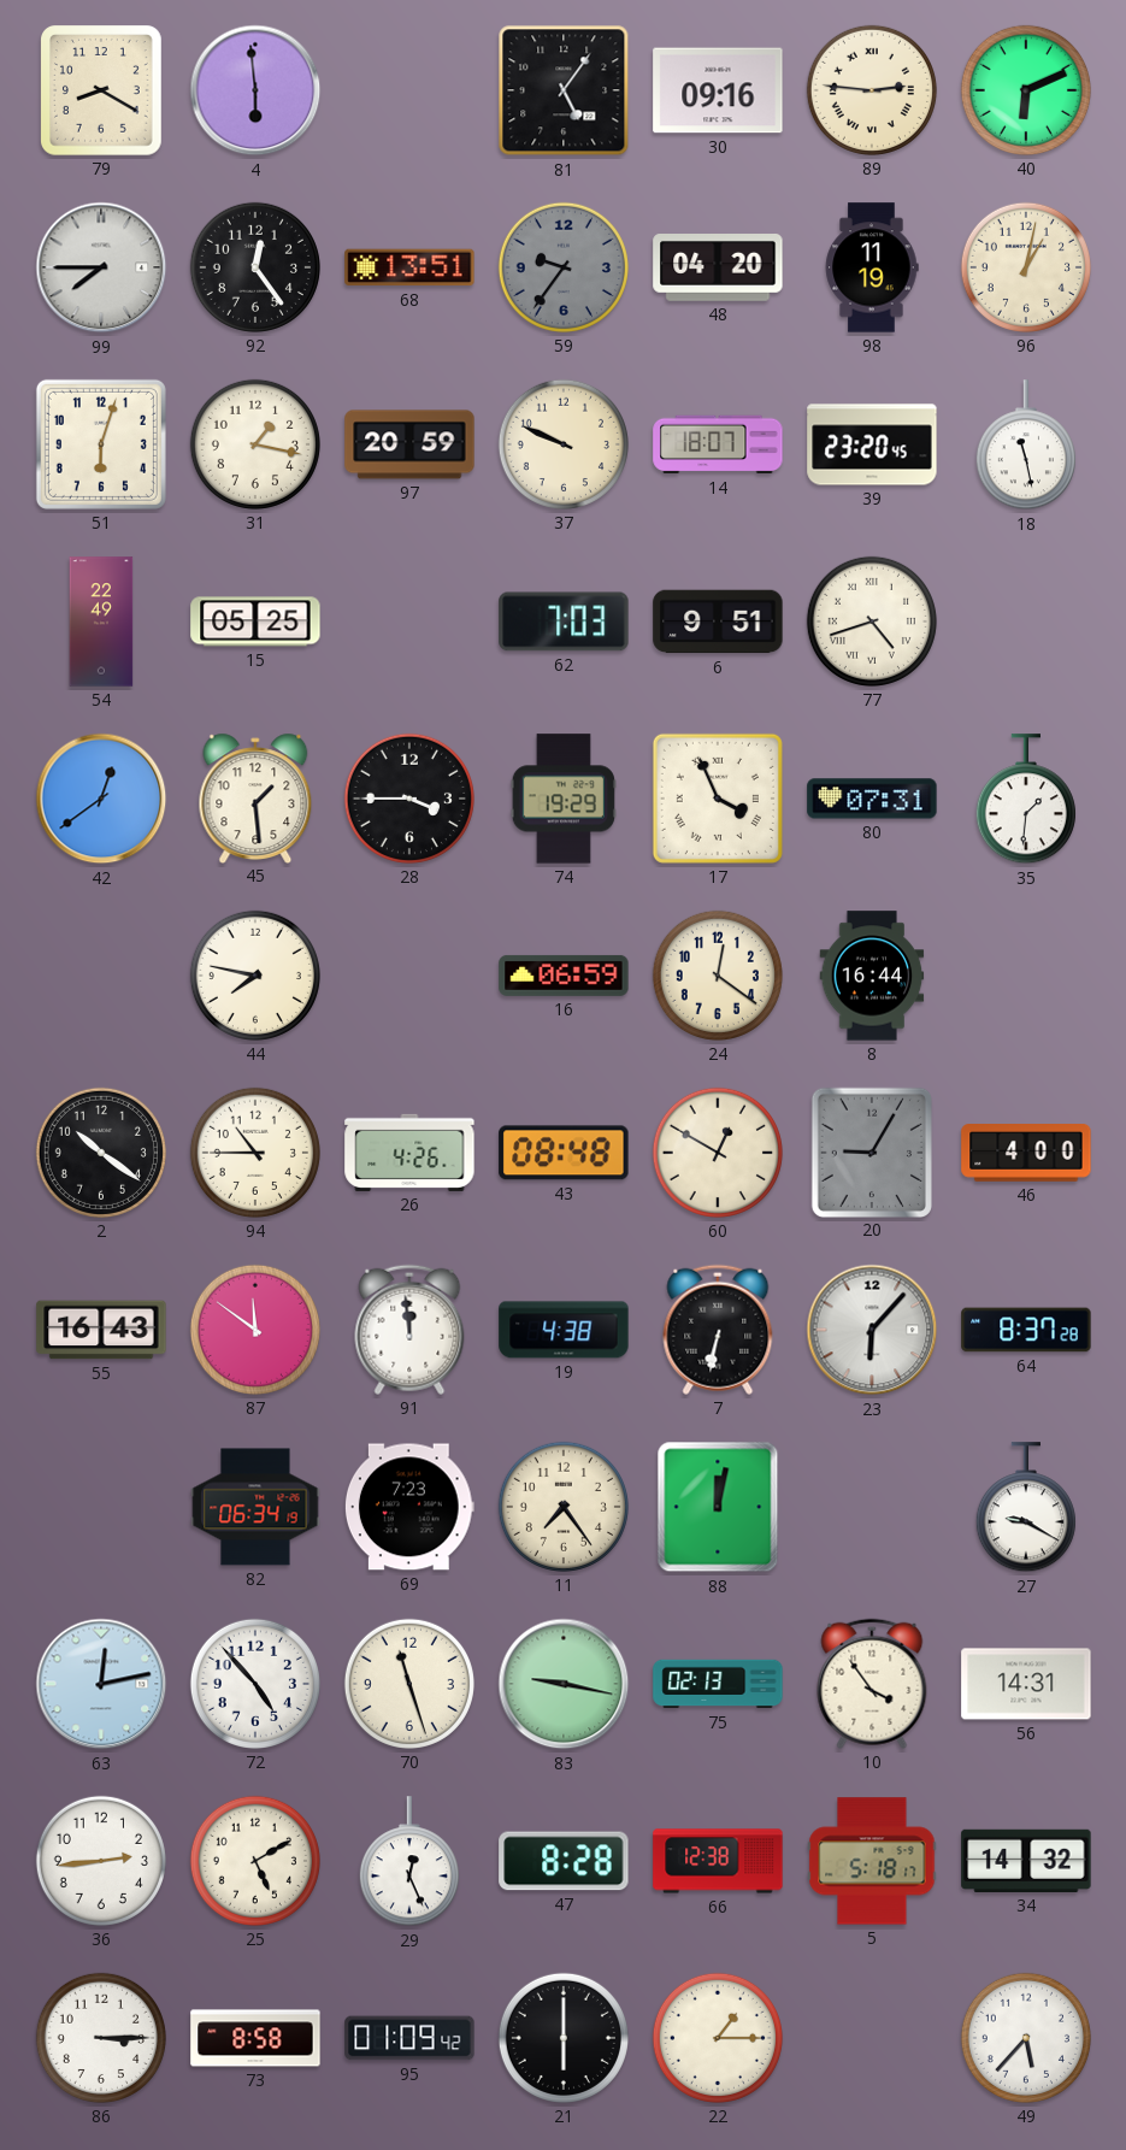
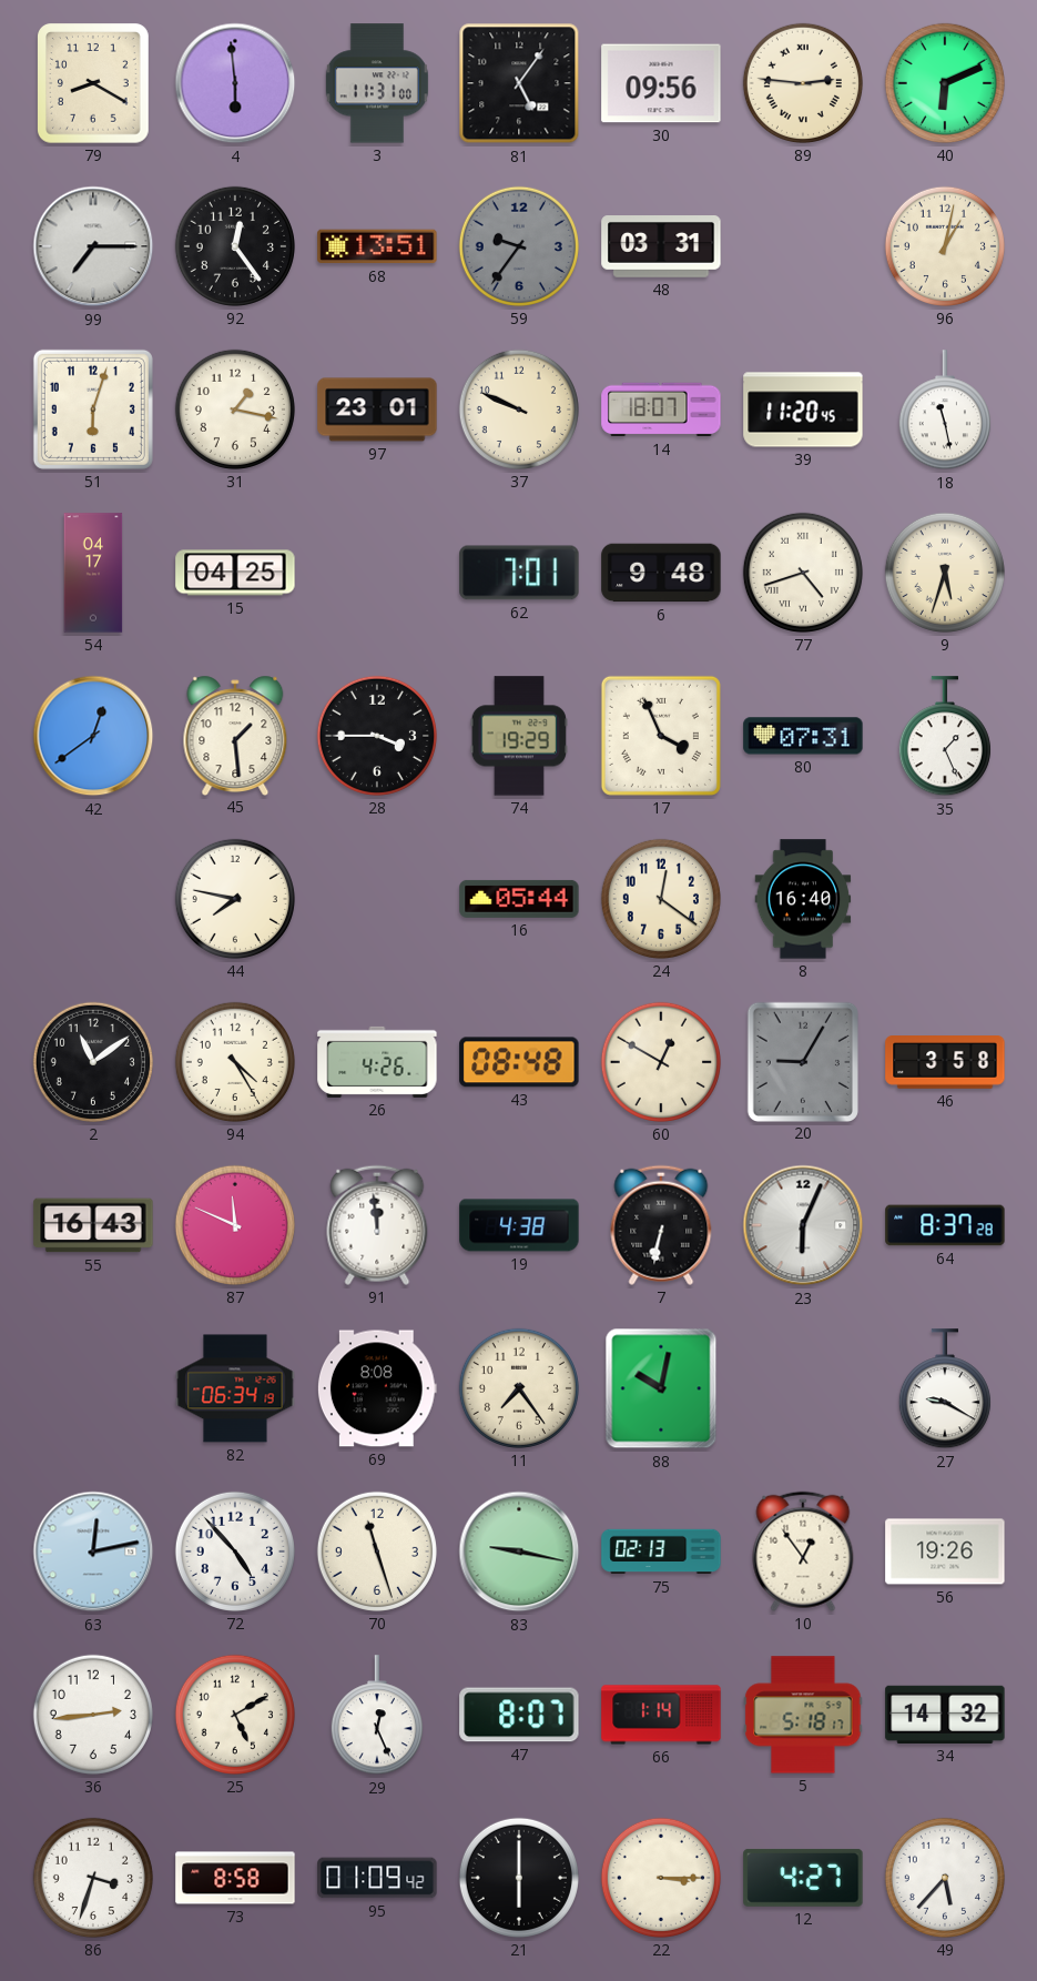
3: none -> 11:31
30: 09:16 -> 09:56
99: 7:45 -> 7:15
48: 04:20 -> 03:31
98: 11:19 -> none
97: 20:59 -> 23:01
39: 23:20 -> 11:20
54: 22:49 -> 04:17
15: 05:25 -> 04:25
62: 7:03 -> 7:01
6: 9:51 -> 9:48
9: none -> 5:33
35: 1:31 -> 1:26
16: 06:59 -> 05:44
8: 16:44 -> 16:40
2: 10:21 -> 11:09
94: 10:45 -> 4:25
46: 4:00 -> 3:58
87: 11:51 -> 11:49
23: 6:07 -> 6:04
69: 7:23 -> 8:08
88: 12:02 -> 10:02
10: 3:54 -> 12:54
56: 14:31 -> 19:26
47: 8:28 -> 8:07
66: 12:38 -> 1:14
86: 3:15 -> 3:33
22: 1:15 -> 3:15
12: none -> 4:27
